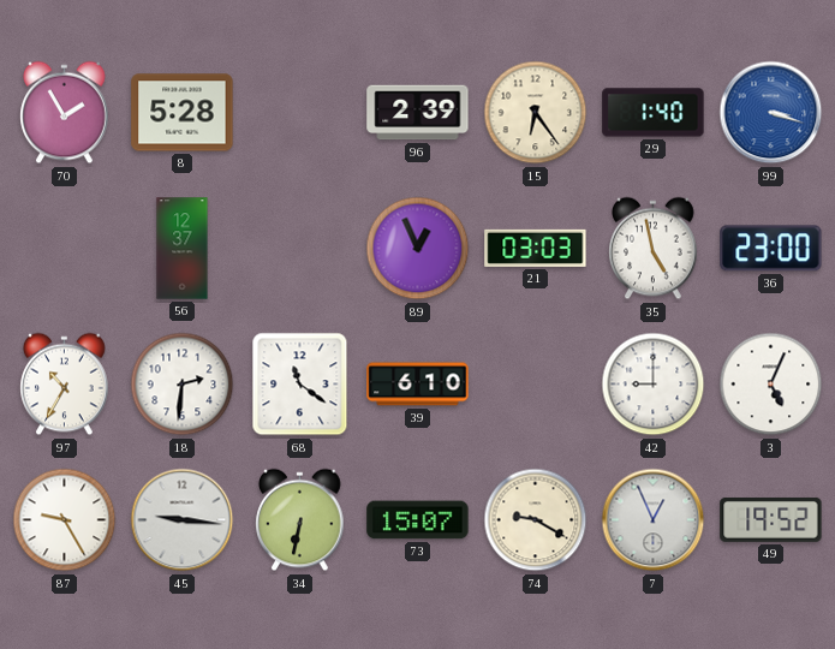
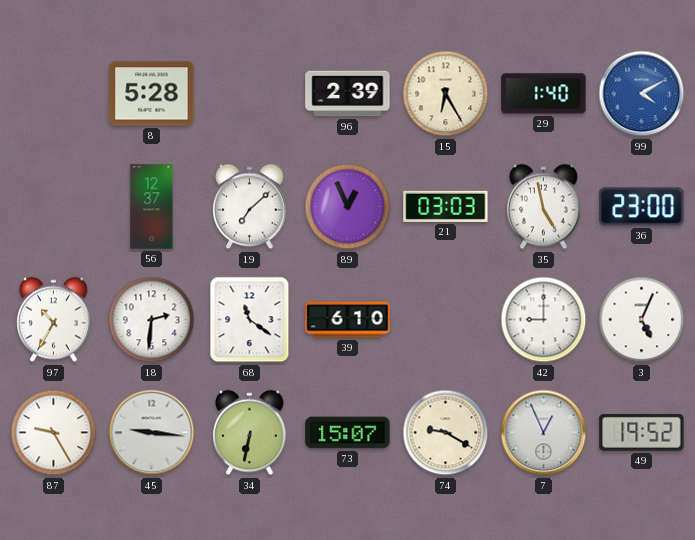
70: 1:55 -> none
15: 6:24 -> 6:25
99: 3:18 -> 4:10
19: none -> 7:08
